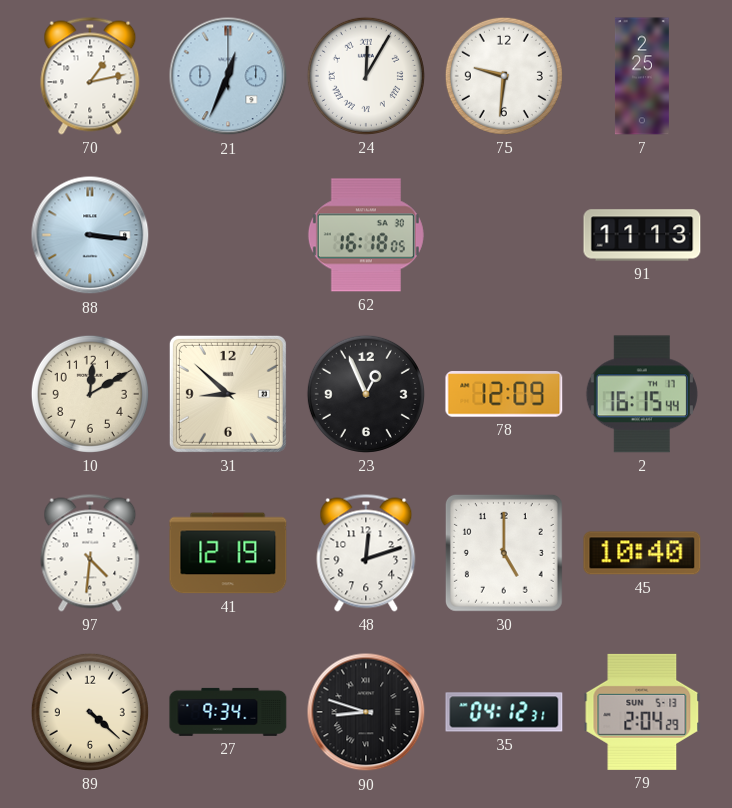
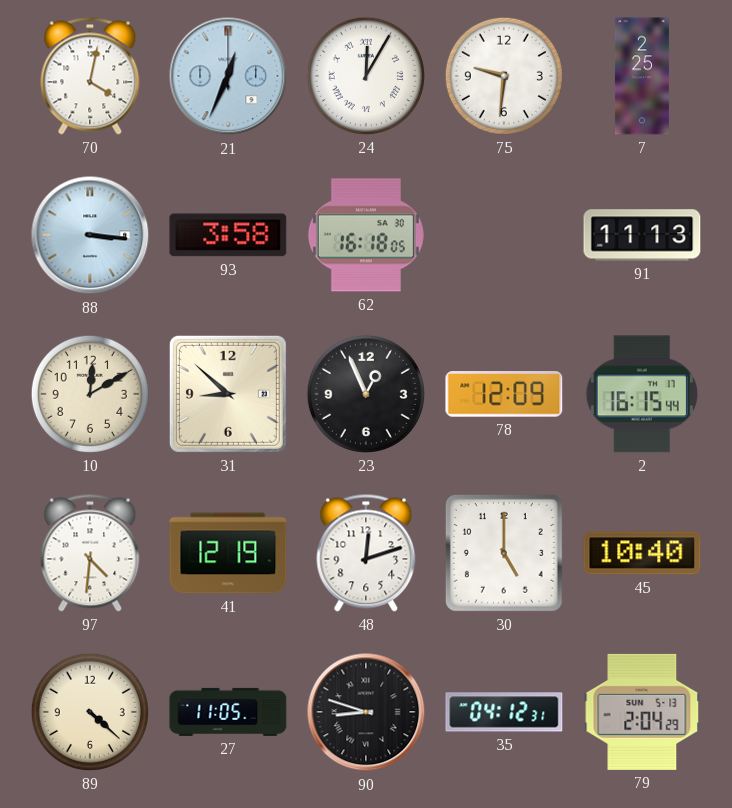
70: 1:13 -> 4:02
93: none -> 3:58
27: 9:34 -> 11:05
